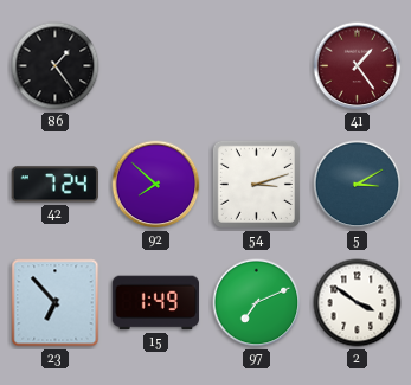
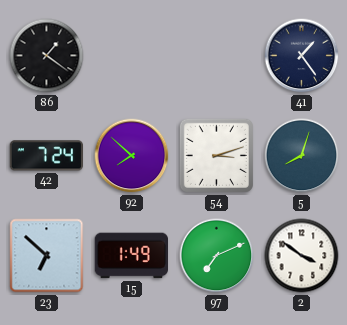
86: 1:24 -> 1:21
41 dial: burgundy -> navy
5: 3:10 -> 8:03
23: 6:53 -> 6:52
